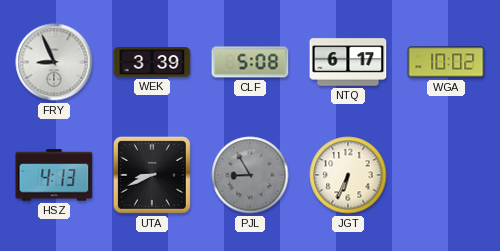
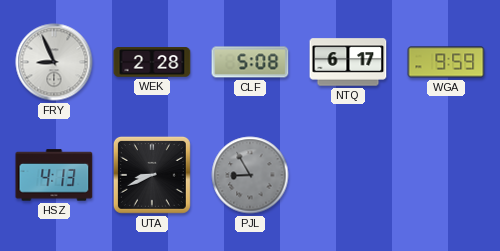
WEK: 3:39 -> 2:28
WGA: 10:02 -> 9:59
JGT: 6:34 -> none
